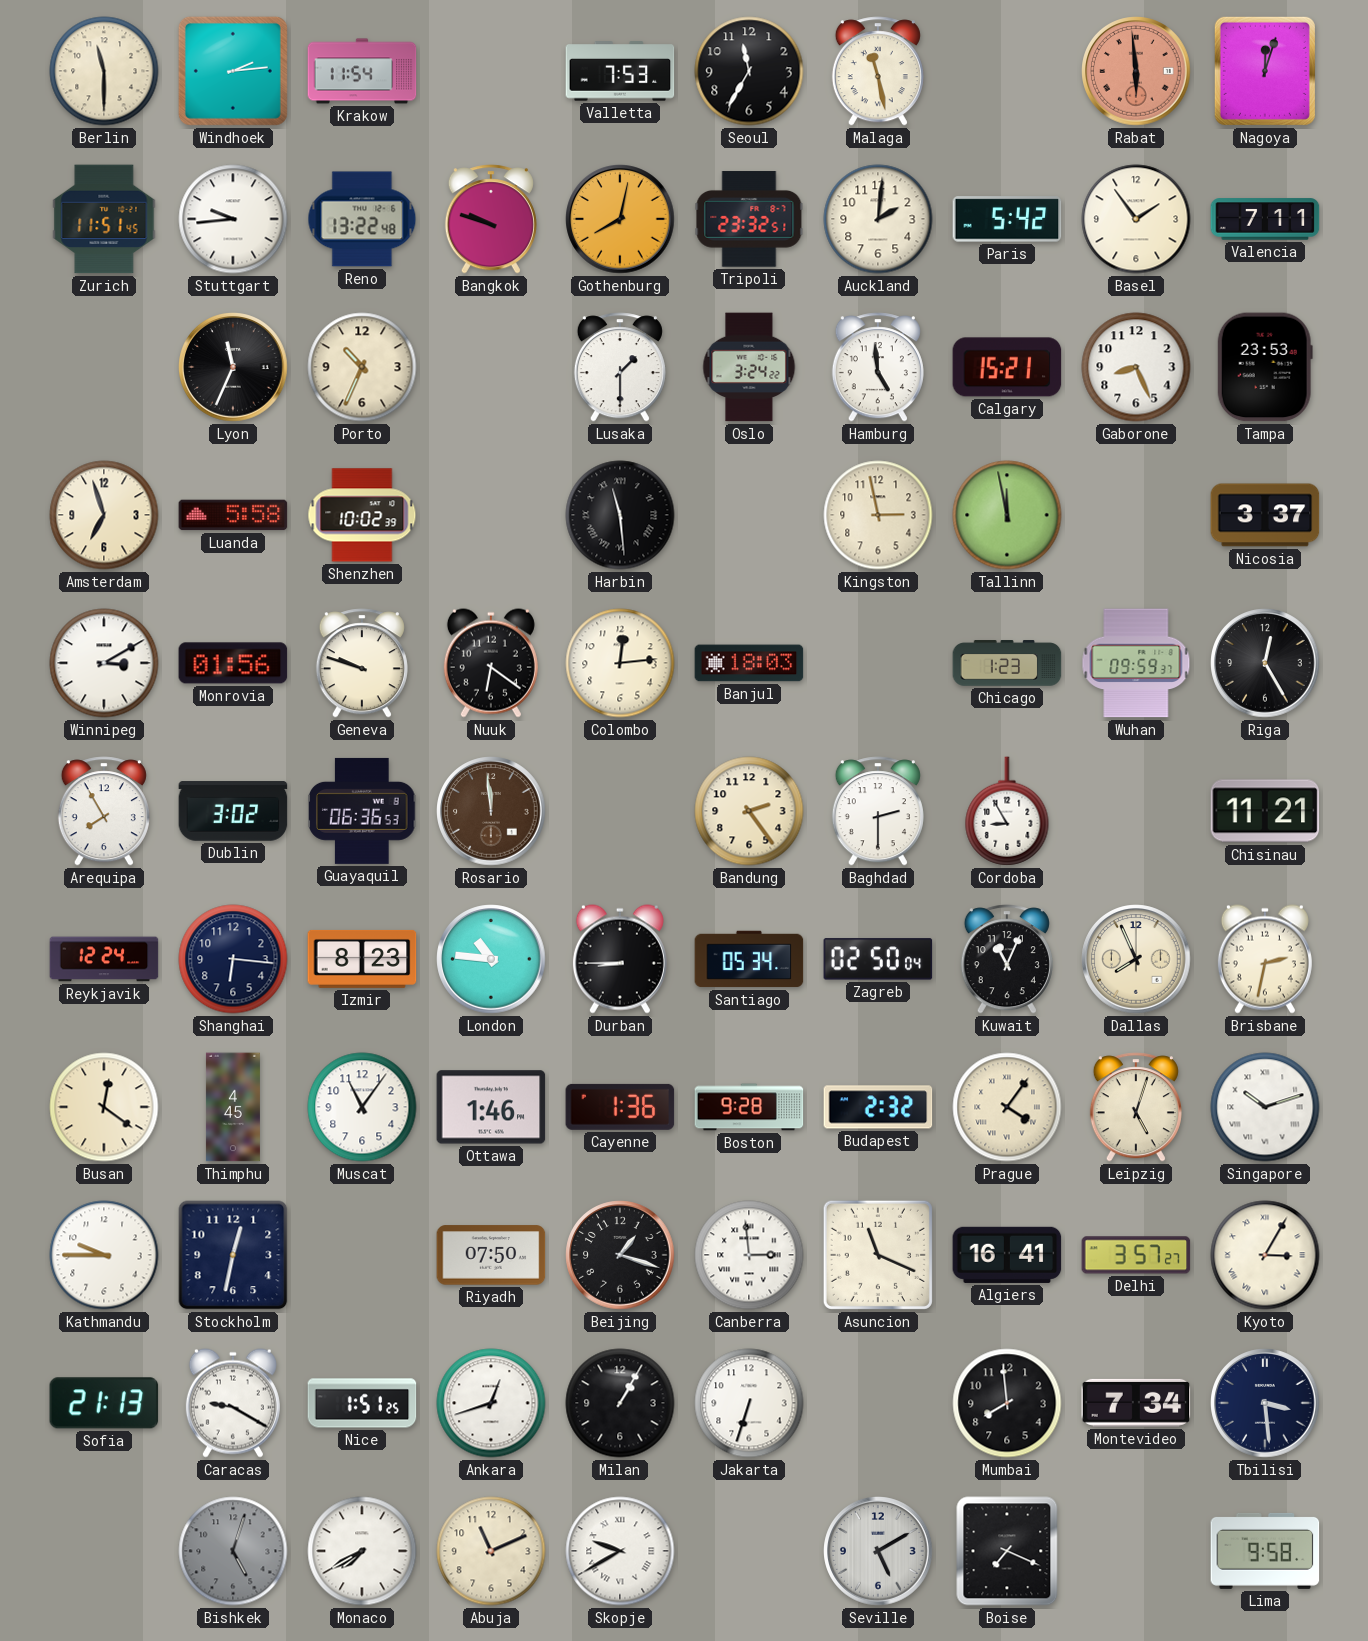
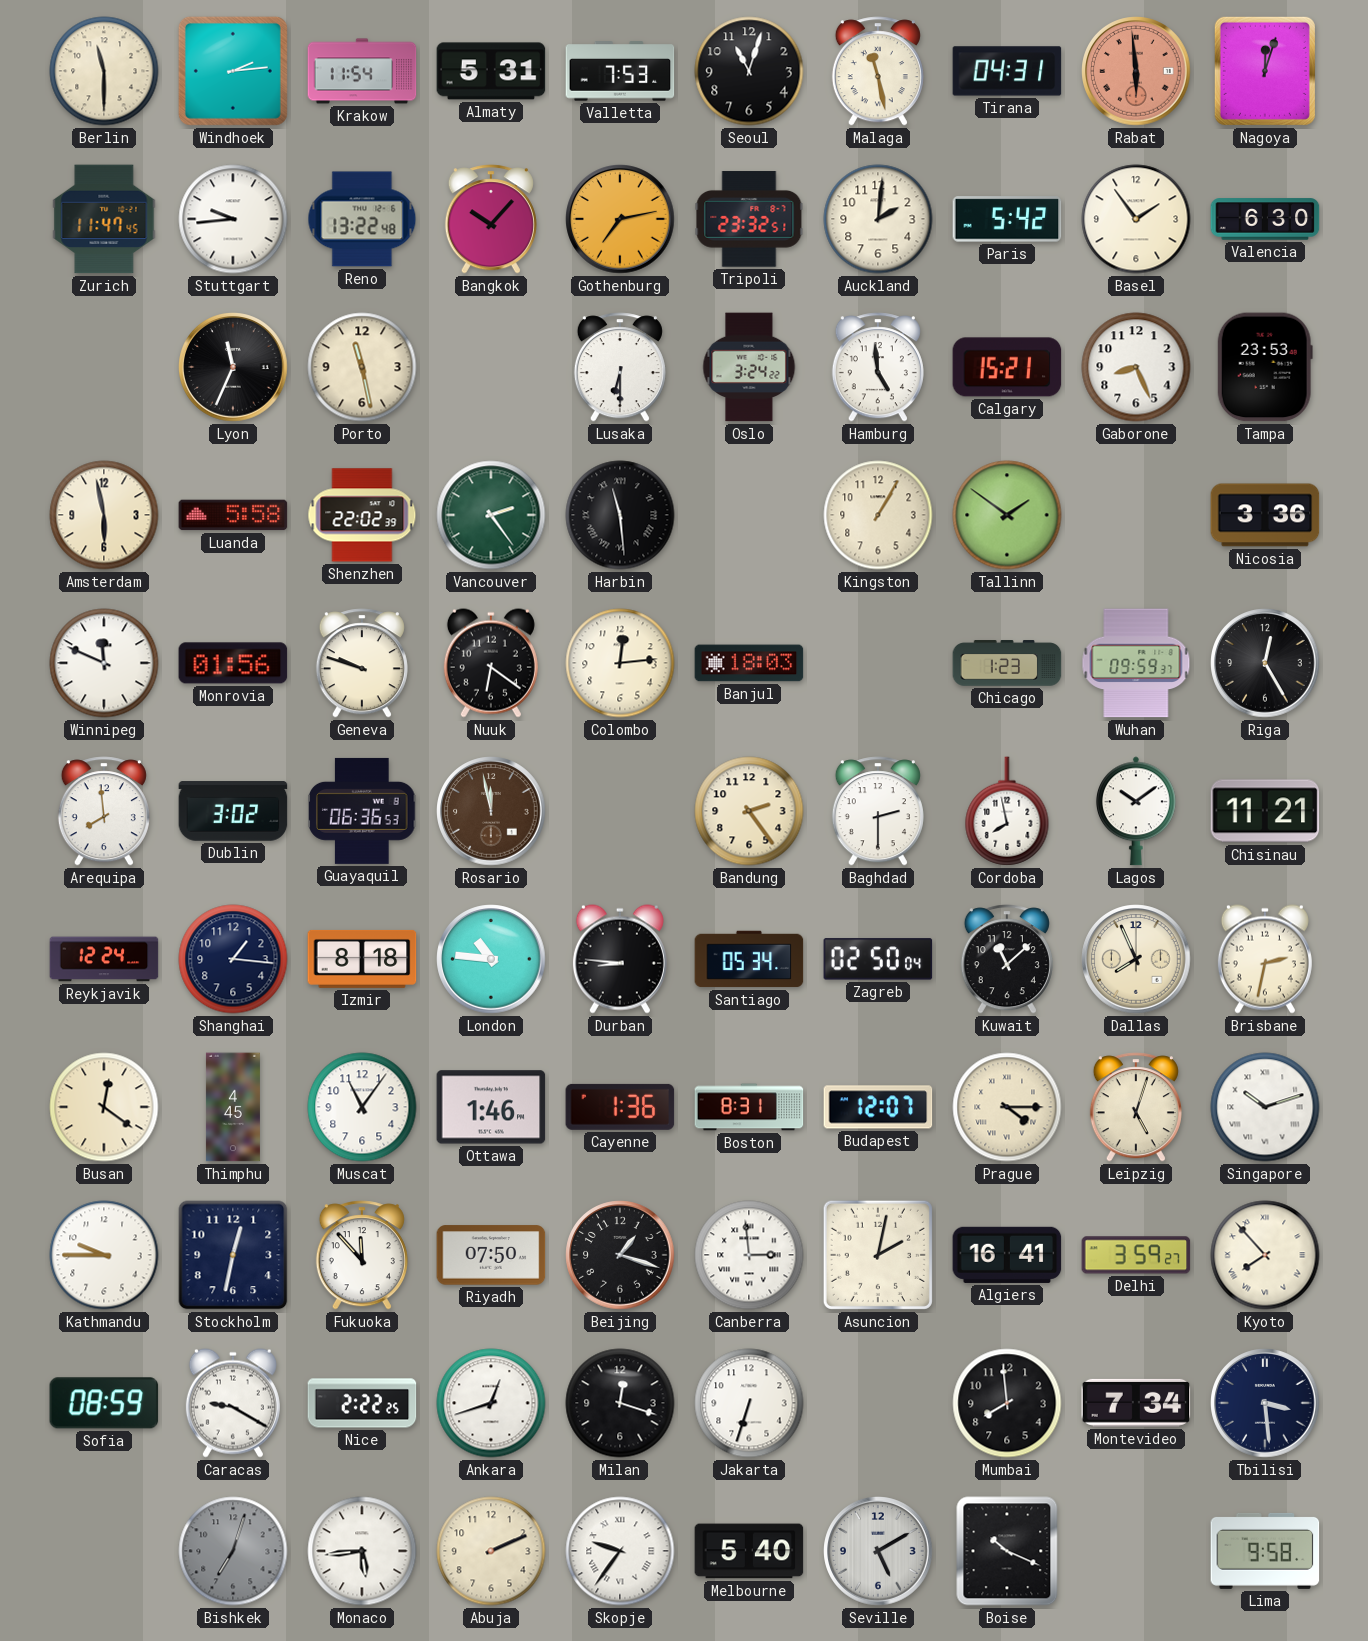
Almaty: none -> 5:31
Seoul: 11:35 -> 11:03
Tirana: none -> 04:31
Zurich: 11:51 -> 11:47
Bangkok: 9:48 -> 10:07
Gothenburg: 8:02 -> 7:13
Valencia: 7:11 -> 6:30
Porto: 10:34 -> 11:28
Lusaka: 1:30 -> 6:30
Amsterdam: 6:57 -> 5:58
Shenzhen: 10:02 -> 22:02
Vancouver: none -> 2:24
Kingston: 2:58 -> 1:05
Tallinn: 11:58 -> 1:51
Nicosia: 3:37 -> 3:36
Winnipeg: 3:10 -> 11:49
Arequipa: 7:55 -> 7:59
Rosario: 11:59 -> 11:58
Cordoba: 8:55 -> 7:58
Lagos: none -> 10:09
Shanghai: 6:16 -> 1:16
Izmir: 8:23 -> 8:18
Durban: 8:45 -> 8:46
Kuwait: 11:04 -> 11:08
Boston: 9:28 -> 8:31
Budapest: 2:32 -> 12:07
Prague: 4:06 -> 4:15
Fukuoka: none -> 11:53
Asuncion: 11:19 -> 2:02
Delhi: 3:57 -> 3:59
Kyoto: 3:05 -> 7:53
Sofia: 21:13 -> 08:59
Nice: 1:51 -> 2:22
Milan: 1:05 -> 12:18
Bishkek: 5:03 -> 7:03
Monaco: 7:40 -> 5:44
Abuja: 11:11 -> 2:11
Skopje: 9:40 -> 9:36
Melbourne: none -> 5:40
Boise: 7:19 -> 10:19
